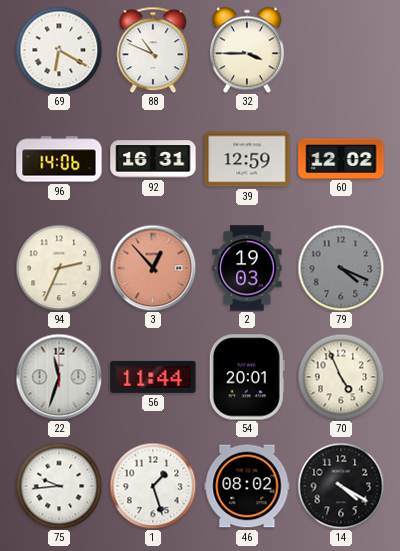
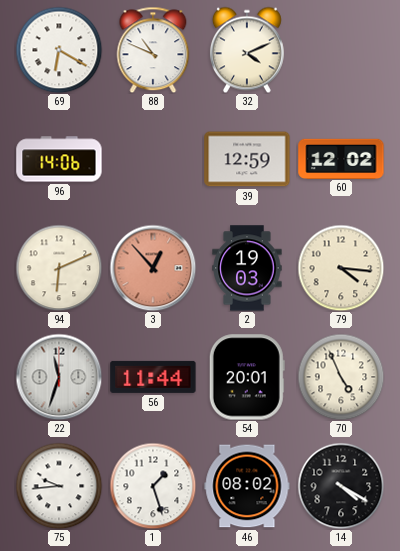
32: 3:45 -> 4:11
92: 16:31 -> none
94: 2:34 -> 6:11
79: 4:19 -> 4:16
79 dial: grey -> cream
